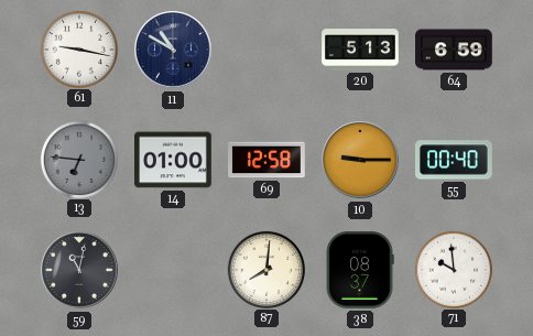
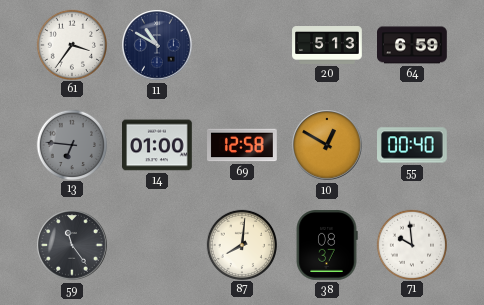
61: 9:17 -> 3:36
10: 9:15 -> 12:50
59: 11:02 -> 11:24
